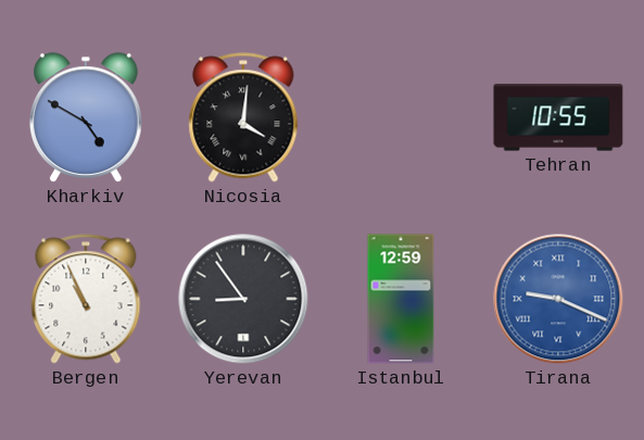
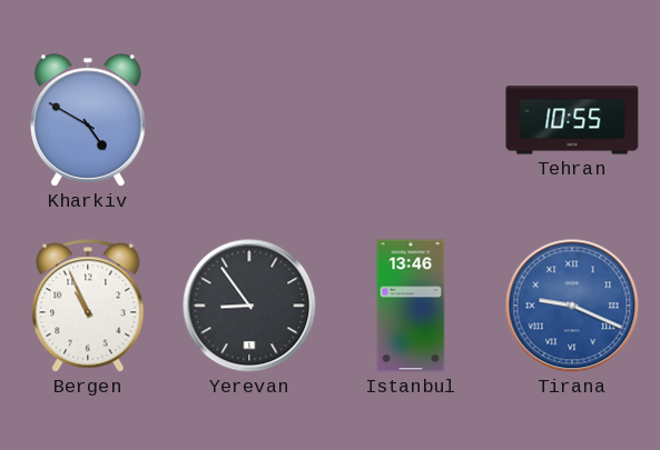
Nicosia: 4:01 -> none
Istanbul: 12:59 -> 13:46
